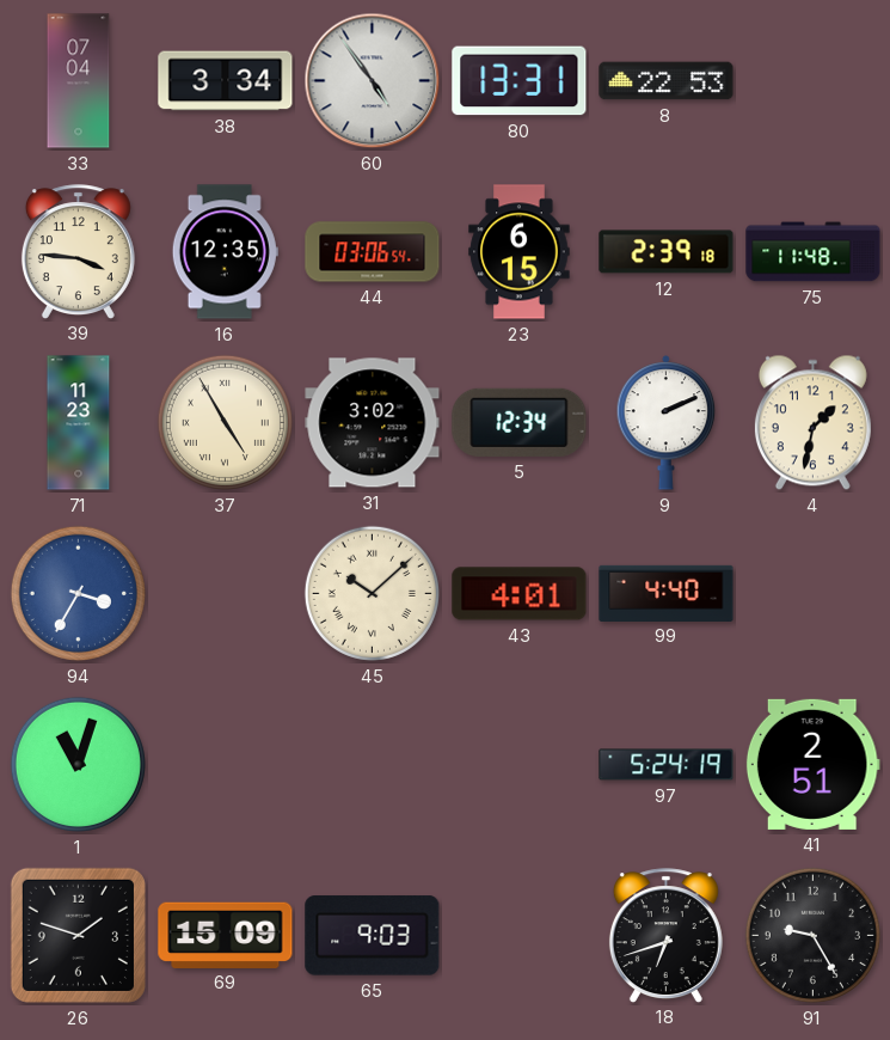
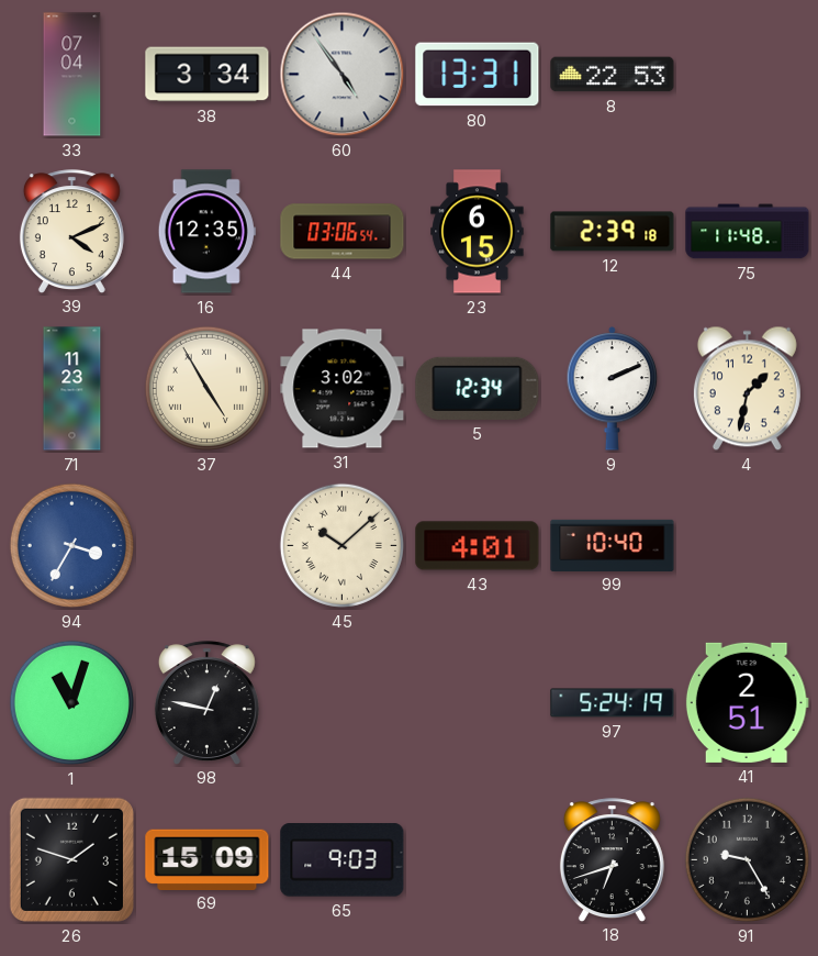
39: 3:46 -> 4:11
99: 4:40 -> 10:40
98: none -> 12:47
